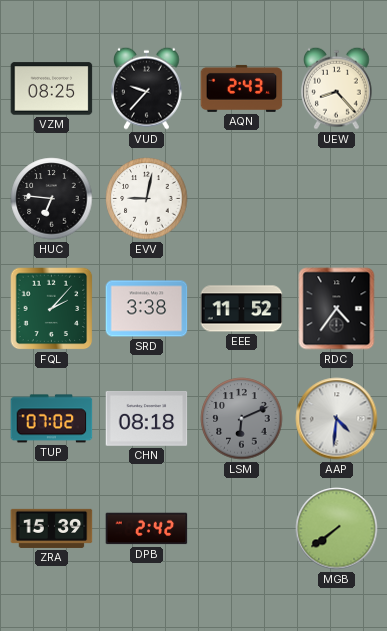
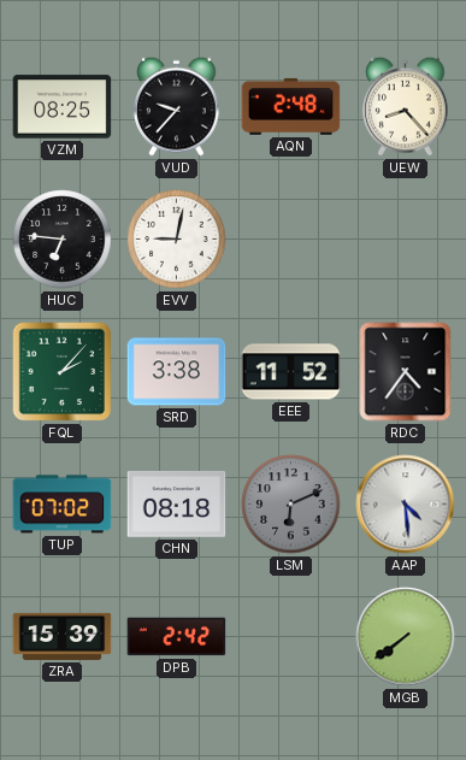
AQN: 2:43 -> 2:48
AAP: 4:31 -> 4:29
